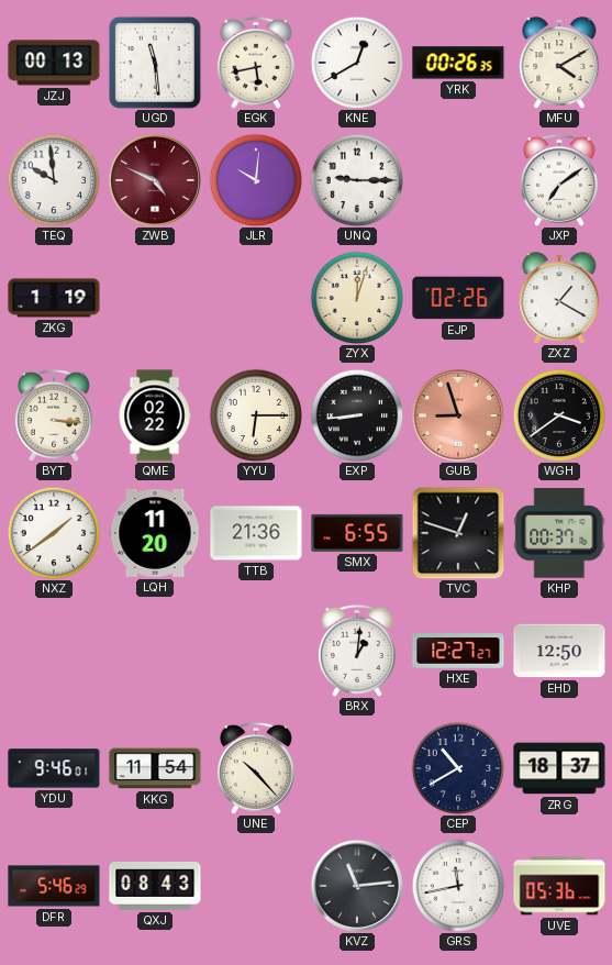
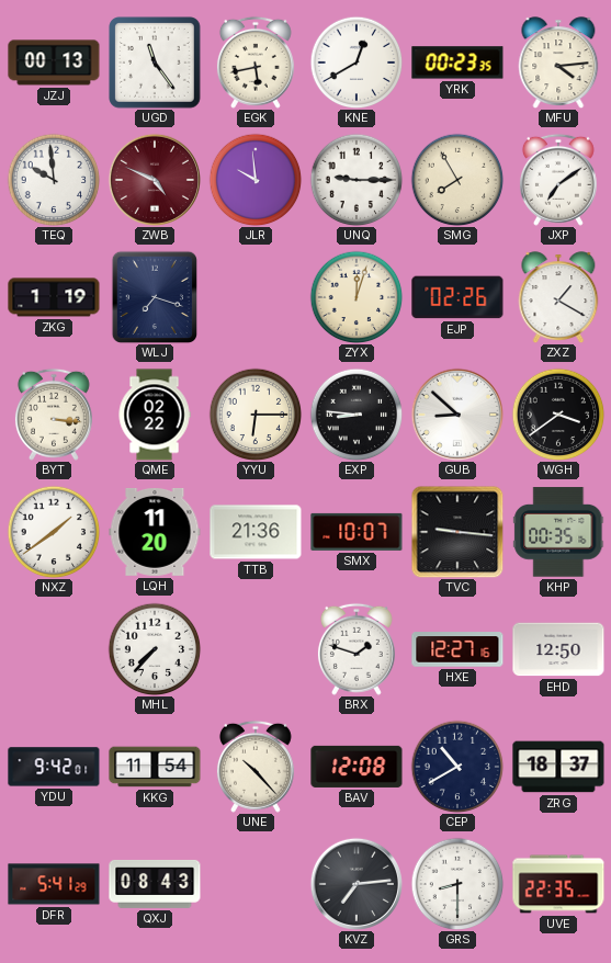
UGD: 11:29 -> 11:24
YRK: 00:26 -> 00:23
MFU: 4:10 -> 4:14
JLR: 10:01 -> 9:59
SMG: none -> 7:55
WLJ: none -> 7:18
EXP: 8:44 -> 8:46
GUB: 8:57 -> 8:52
GUB dial: salmon -> white
SMX: 6:55 -> 10:07
TVC: 12:48 -> 9:16
KHP: 00:37 -> 00:35
MHL: none -> 7:37
BRX: 1:01 -> 1:48
HXE: 12:27:27 -> 12:27:16
YDU: 9:46 -> 9:42
BAV: none -> 12:08
DFR: 5:46 -> 5:41
KVZ: 11:14 -> 7:14
GRS: 11:43 -> 8:30
UVE: 05:36 -> 22:35
